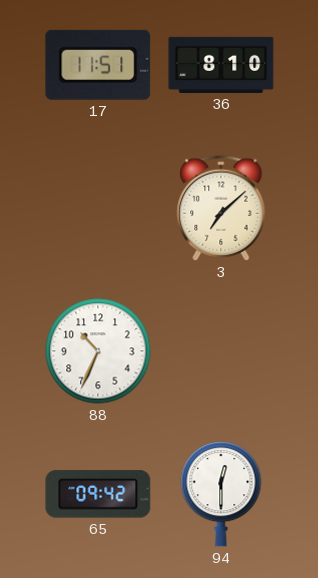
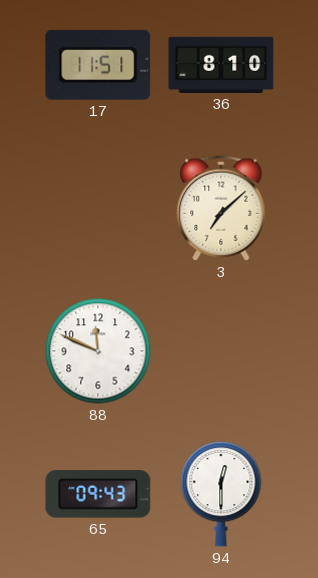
88: 10:34 -> 11:49
65: 09:42 -> 09:43
